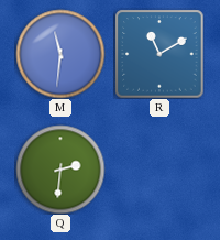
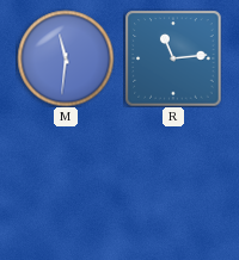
R: 11:10 -> 11:14
Q: 2:31 -> none
